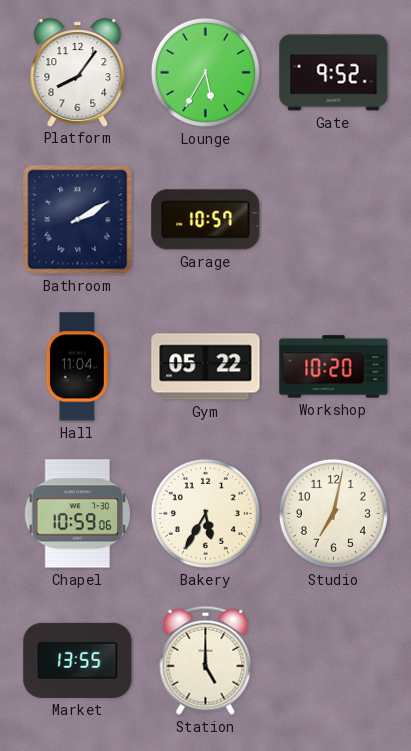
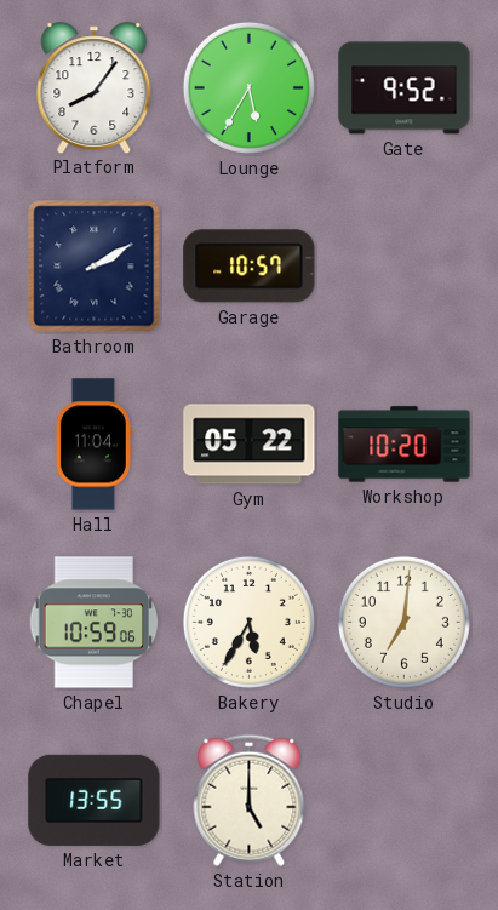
Studio: 7:02 -> 7:01
